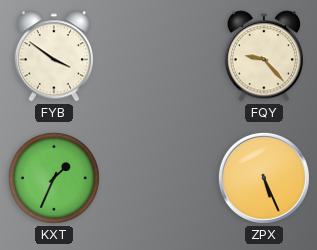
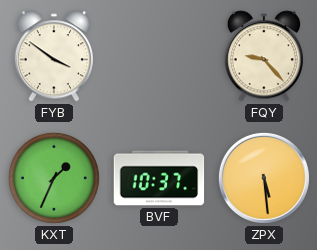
BVF: none -> 10:37
ZPX: 5:26 -> 5:29
